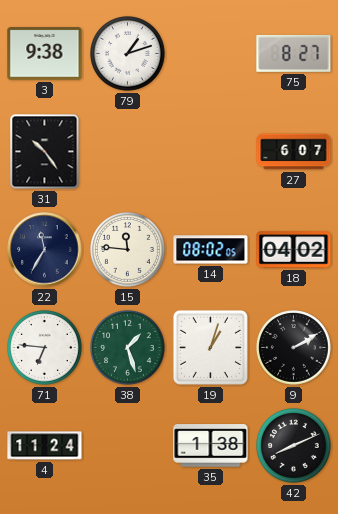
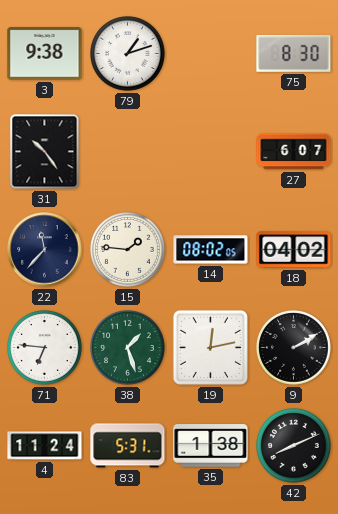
75: 8:27 -> 8:30
22: 11:35 -> 11:37
15: 11:46 -> 1:46
19: 1:03 -> 12:13
83: none -> 5:31
